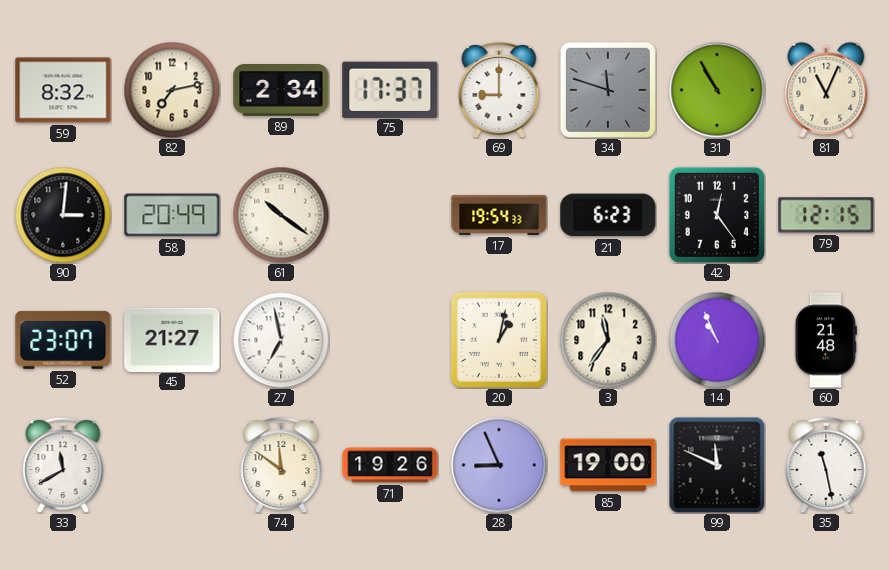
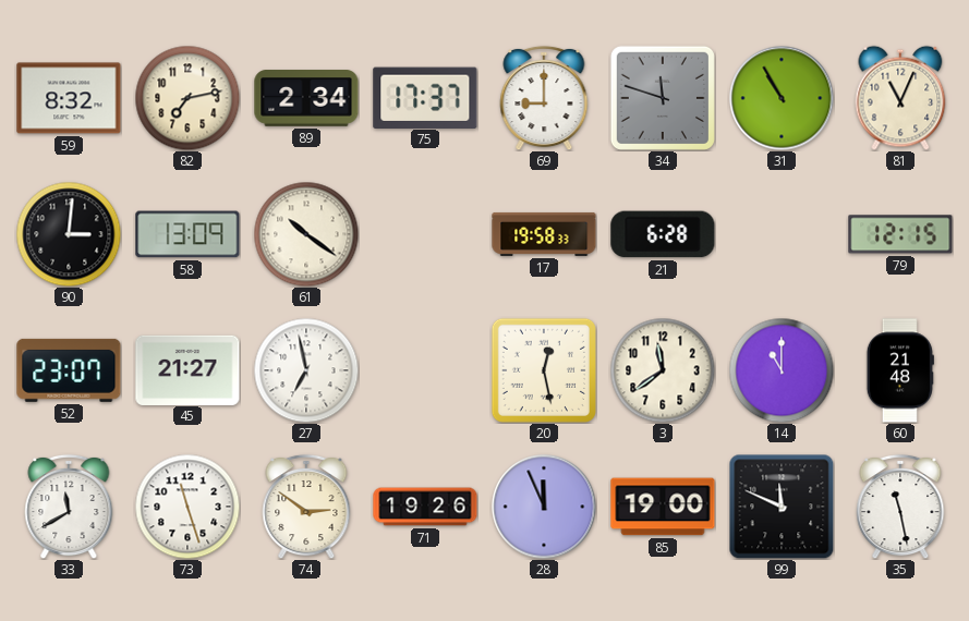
58: 20:49 -> 13:09
17: 19:54 -> 19:58
21: 6:23 -> 6:28
42: 12:24 -> none
20: 1:02 -> 12:28
3: 11:36 -> 11:39
14: 10:56 -> 11:00
73: none -> 11:27
74: 11:51 -> 2:51
28: 8:56 -> 11:56
